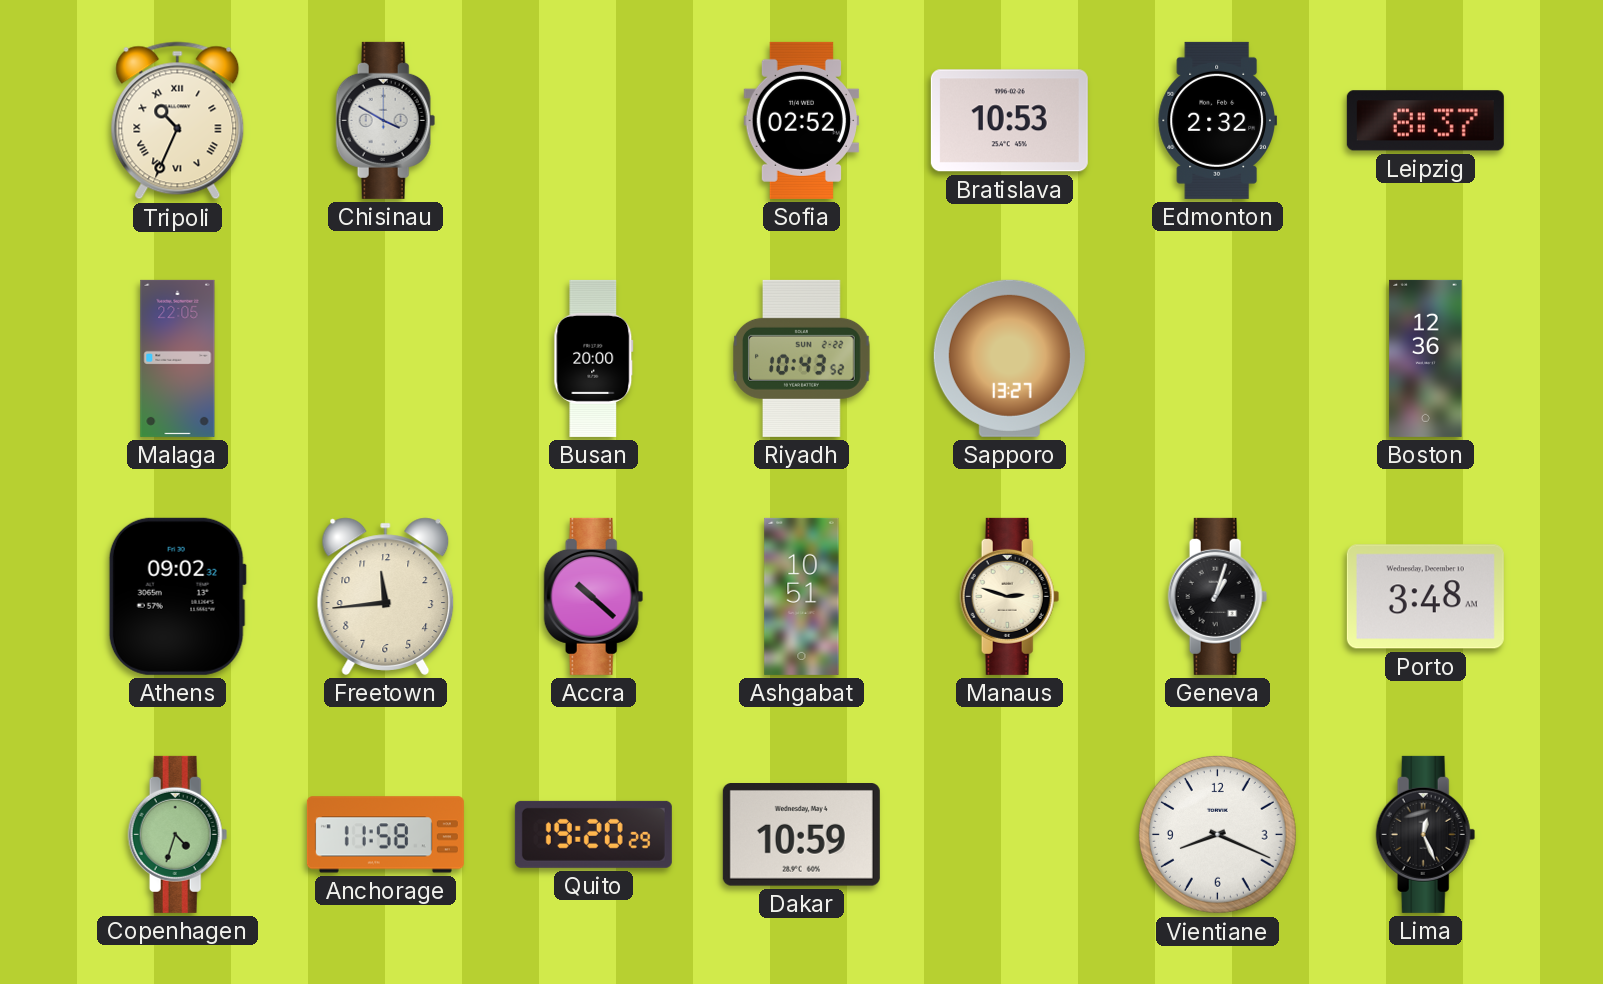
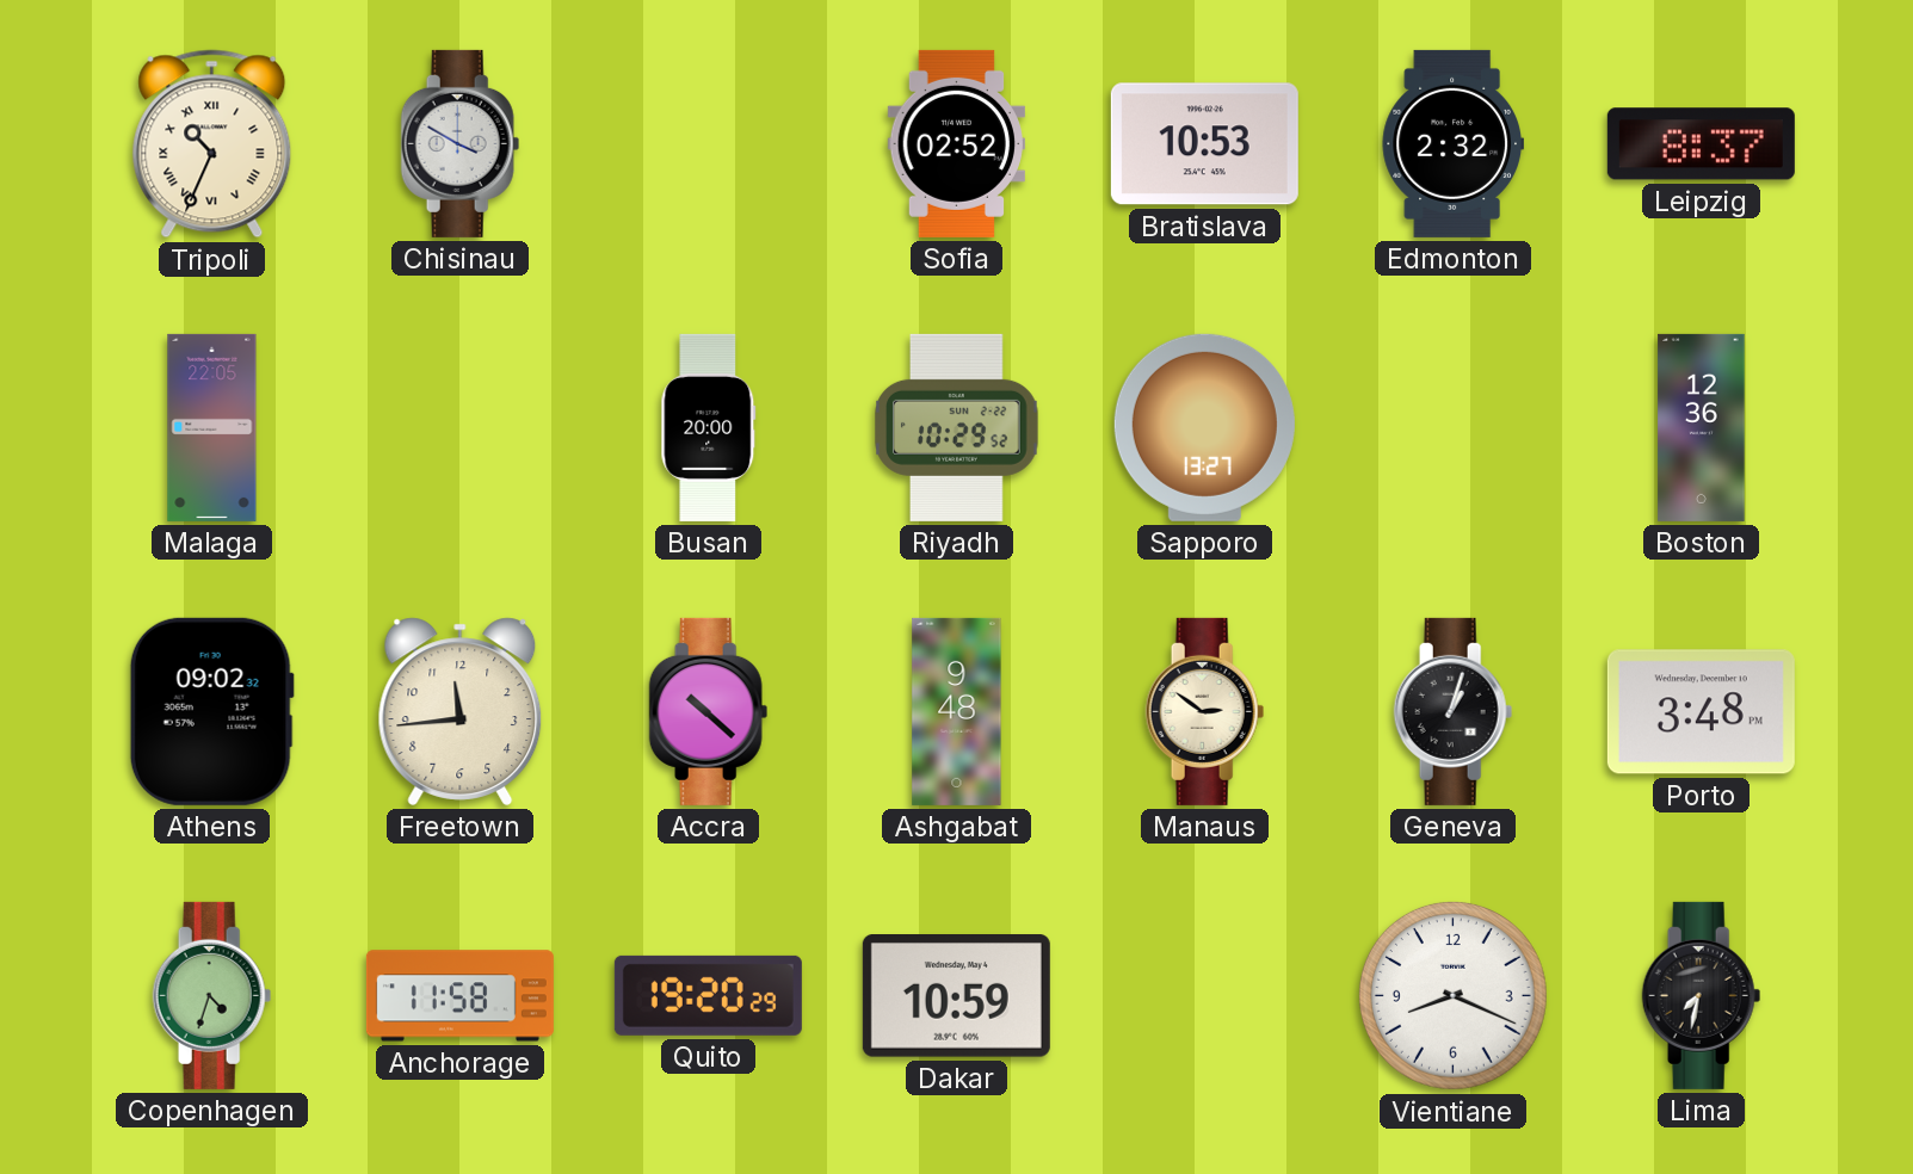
Riyadh: 10:43 -> 10:29
Ashgabat: 10:51 -> 9:48
Manaus: 2:48 -> 2:51
Porto: 3:48 AM -> 3:48 PM
Lima: 12:26 -> 7:32
